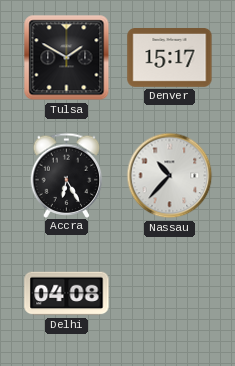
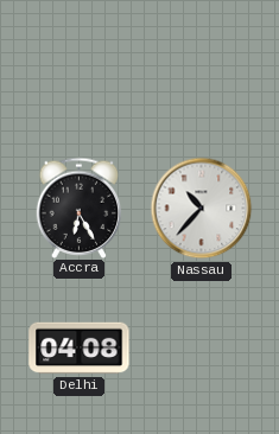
Tulsa: 1:50 -> none
Denver: 15:17 -> none
